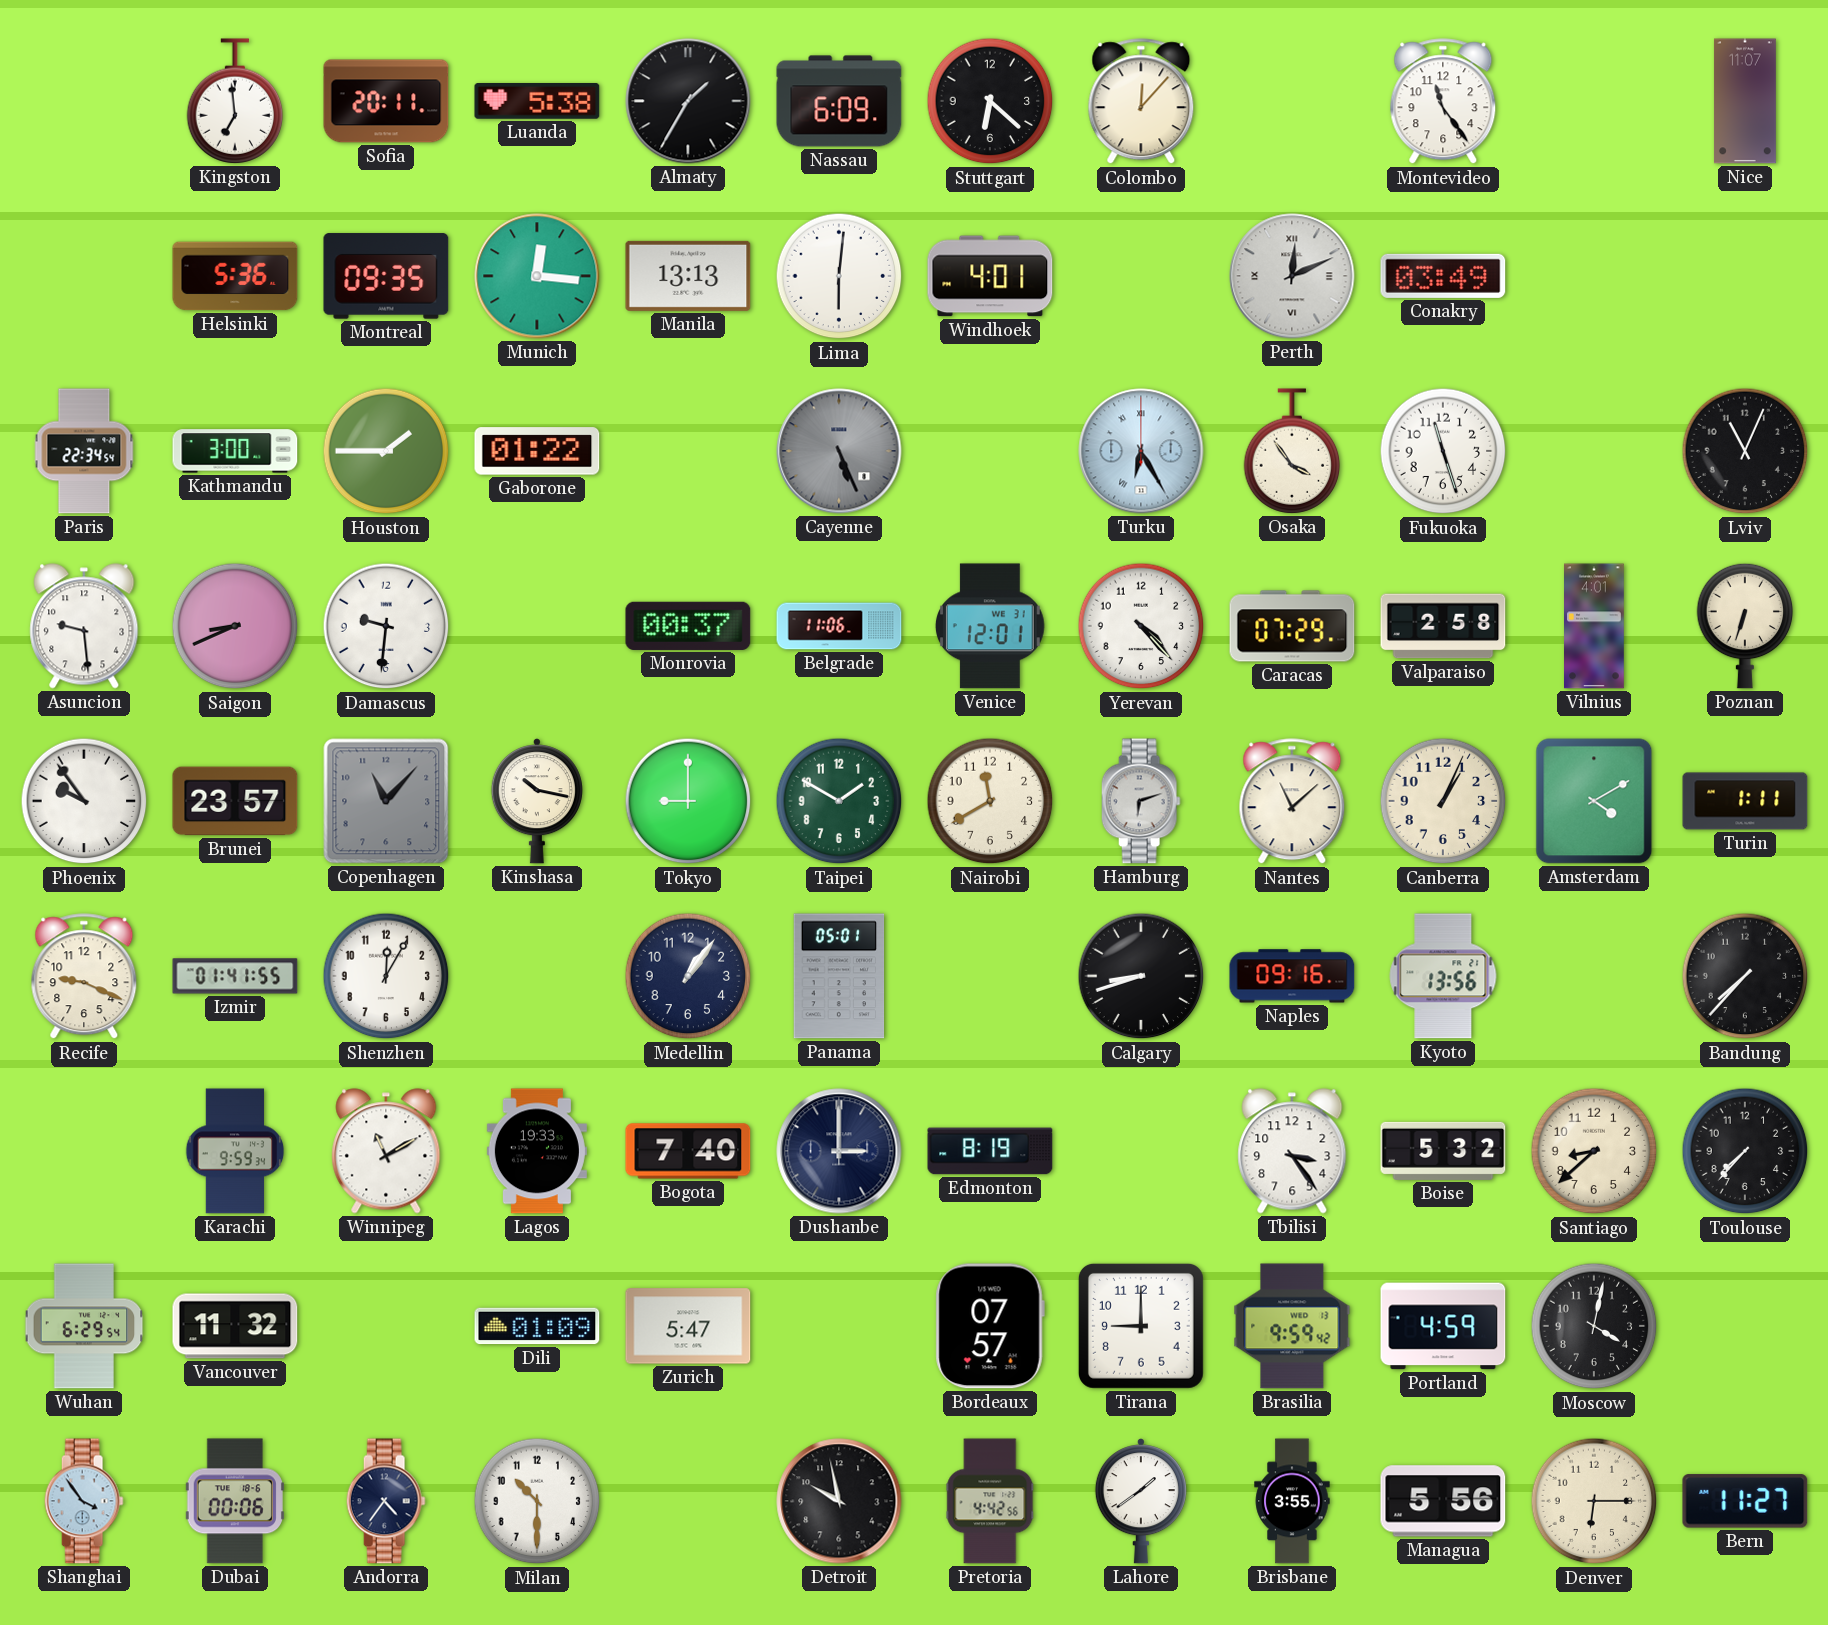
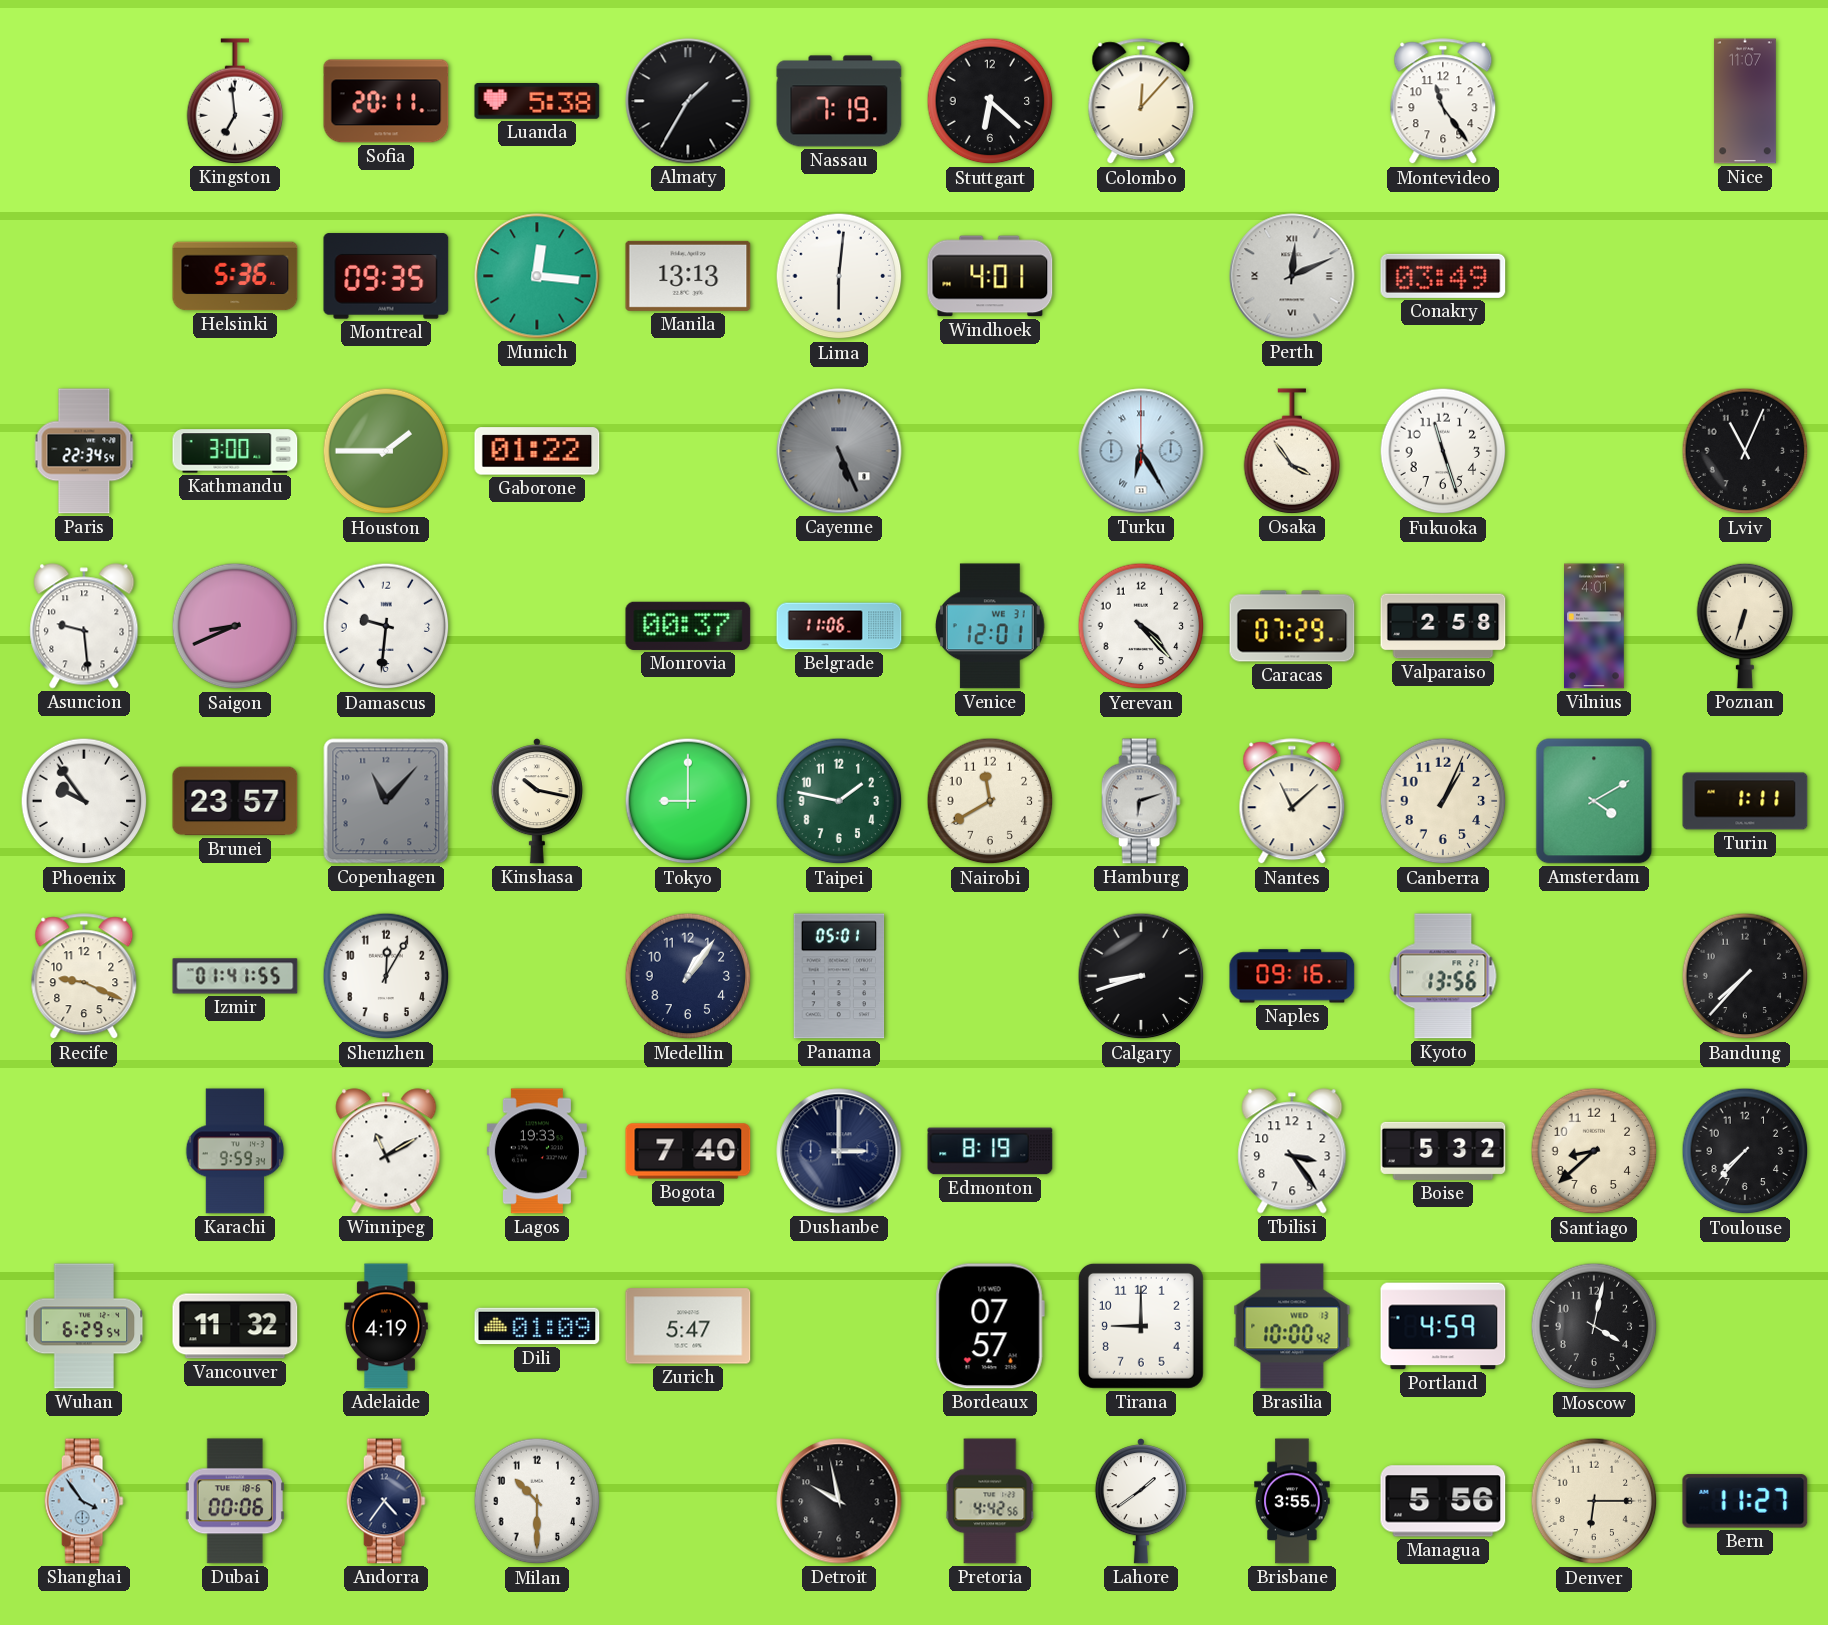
Nassau: 6:09 -> 7:19
Taipei: 1:50 -> 1:47
Adelaide: none -> 4:19
Brasilia: 9:59 -> 10:00
